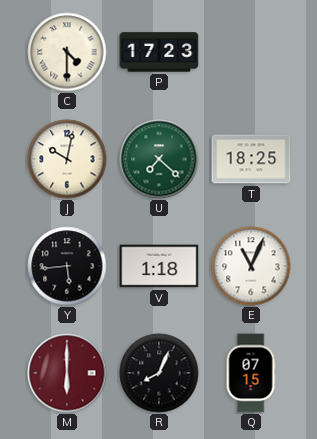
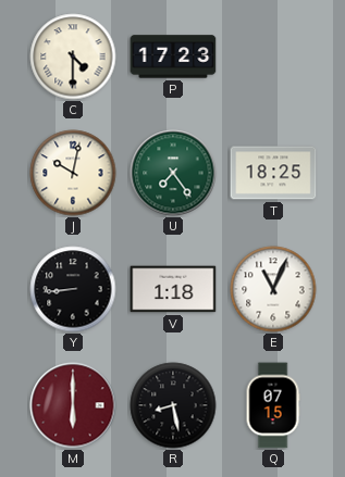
U: 7:22 -> 7:24
Y: 5:44 -> 8:44
R: 8:04 -> 8:28
